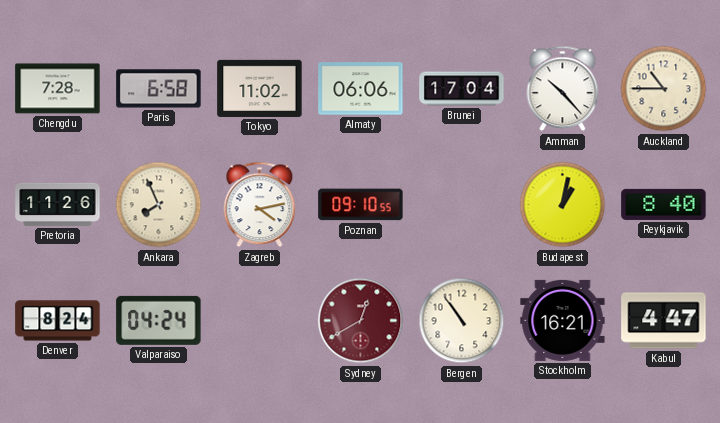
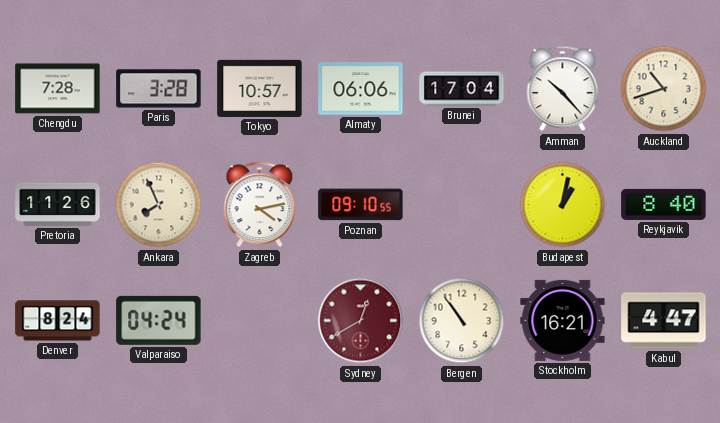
Paris: 6:58 -> 3:28
Tokyo: 11:02 -> 10:57
Auckland: 10:45 -> 10:42
